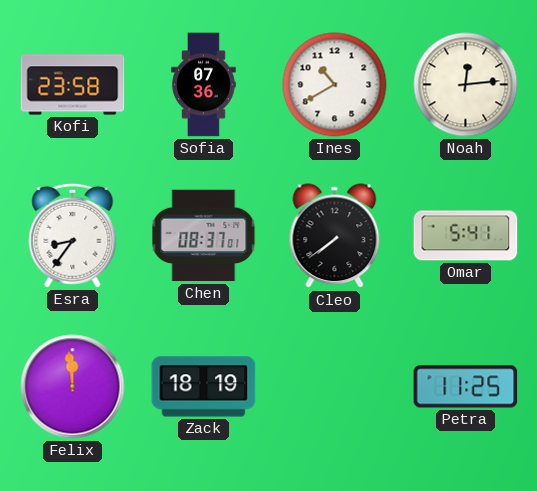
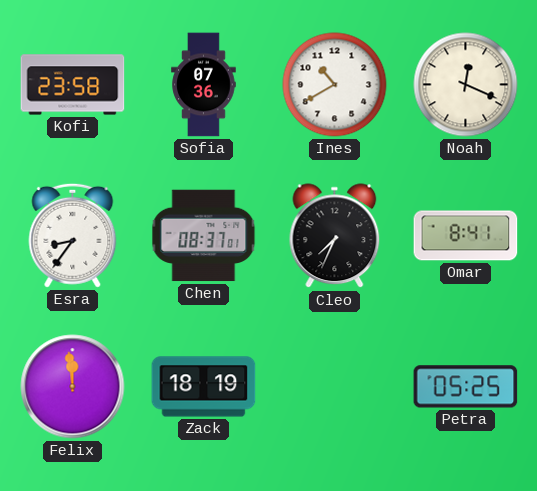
Noah: 12:14 -> 12:19
Cleo: 7:39 -> 7:34
Omar: 5:41 -> 8:41
Petra: 11:25 -> 05:25
